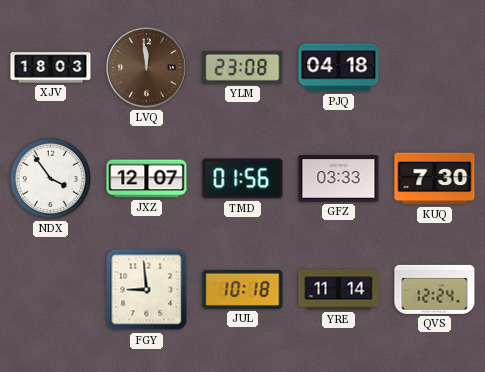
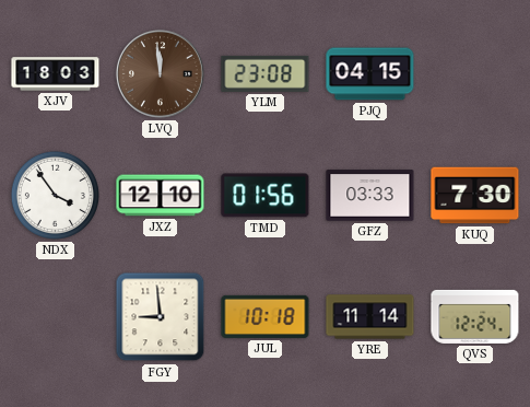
PJQ: 04:18 -> 04:15
JXZ: 12:07 -> 12:10
